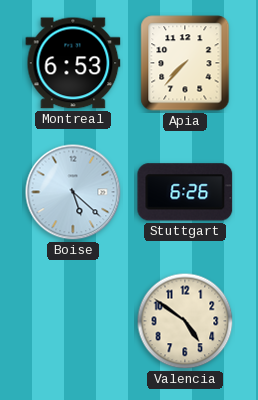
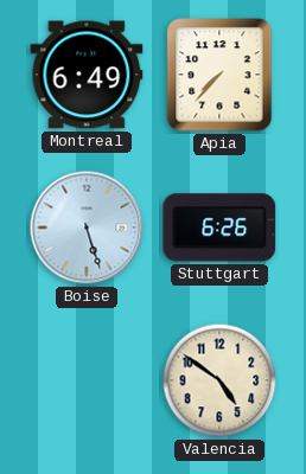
Montreal: 6:53 -> 6:49
Boise: 5:22 -> 5:27
